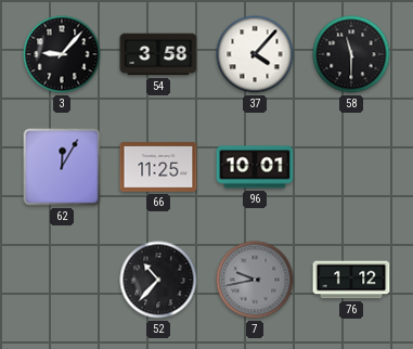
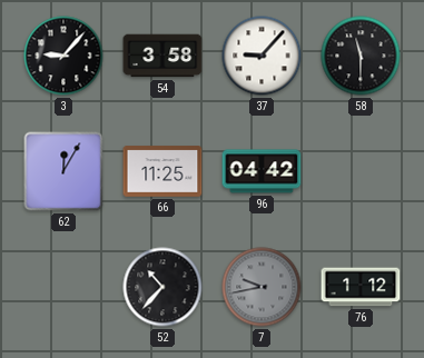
37: 4:07 -> 9:07
96: 10:01 -> 04:42
